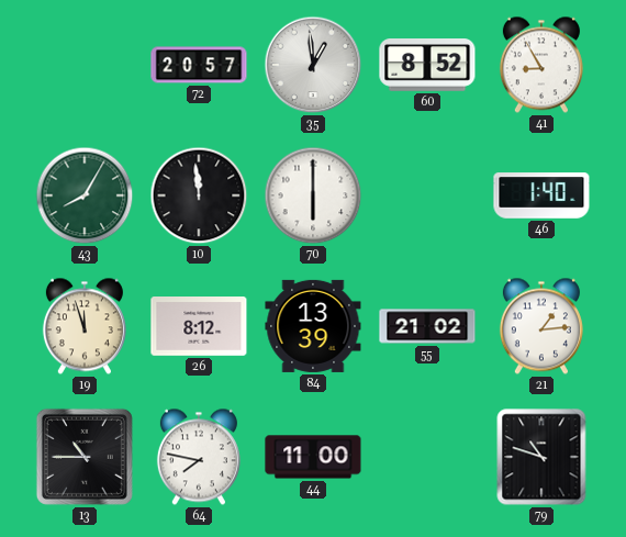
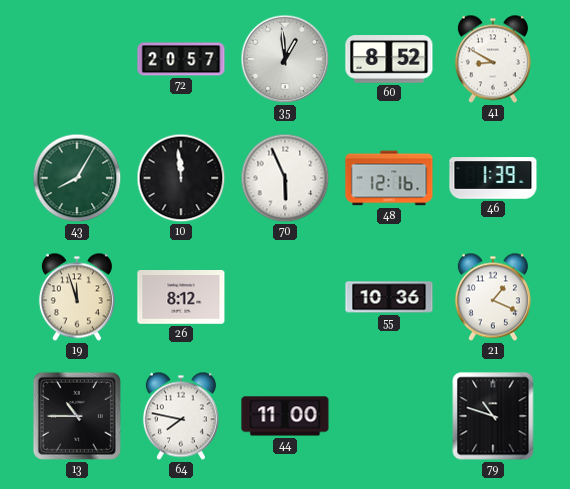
41: 8:55 -> 8:50
70: 6:00 -> 5:56
48: none -> 12:16
46: 1:40 -> 1:39
84: 13:39 -> none
55: 21:02 -> 10:36
21: 1:14 -> 1:19
